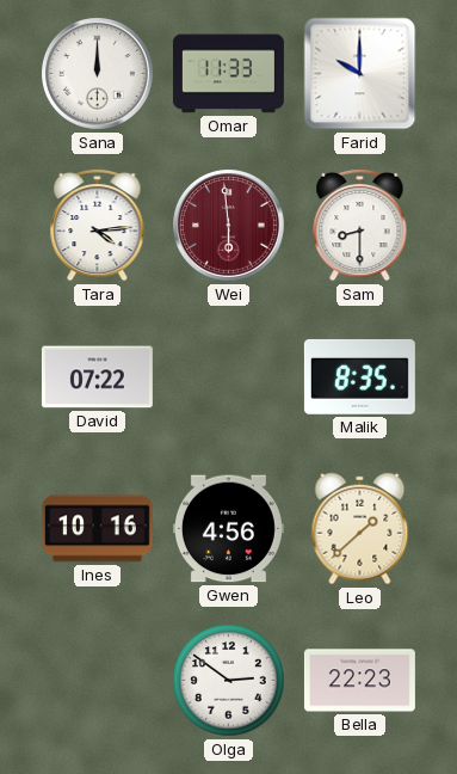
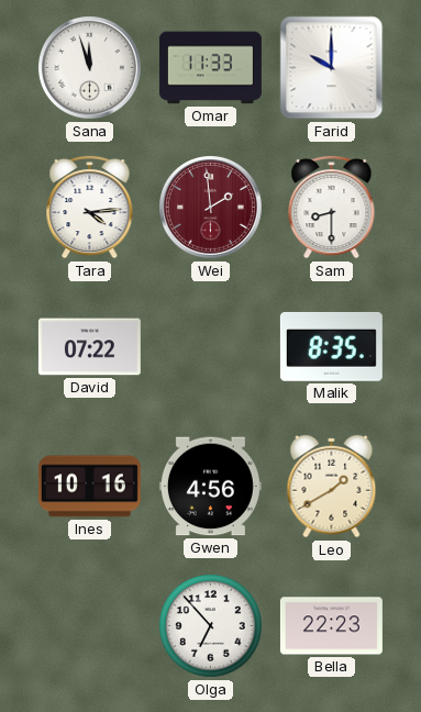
Sana: 12:00 -> 11:57
Wei: 5:59 -> 1:59
Leo: 1:38 -> 1:40
Olga: 2:51 -> 6:53
